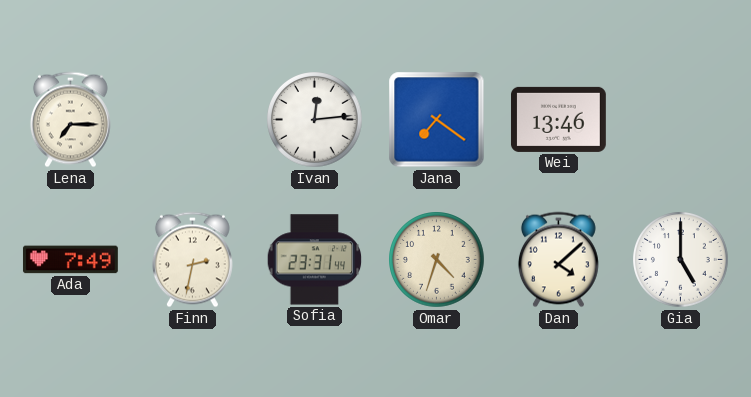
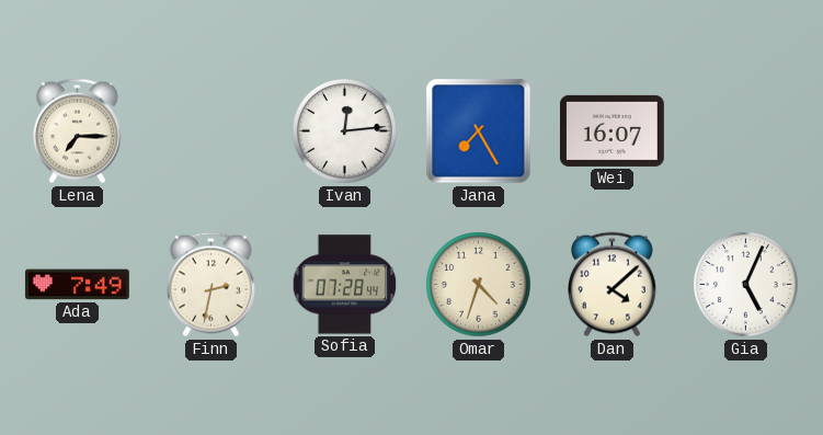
Jana: 7:21 -> 7:25
Wei: 13:46 -> 16:07
Sofia: 23:31 -> 07:28
Gia: 5:00 -> 5:04
